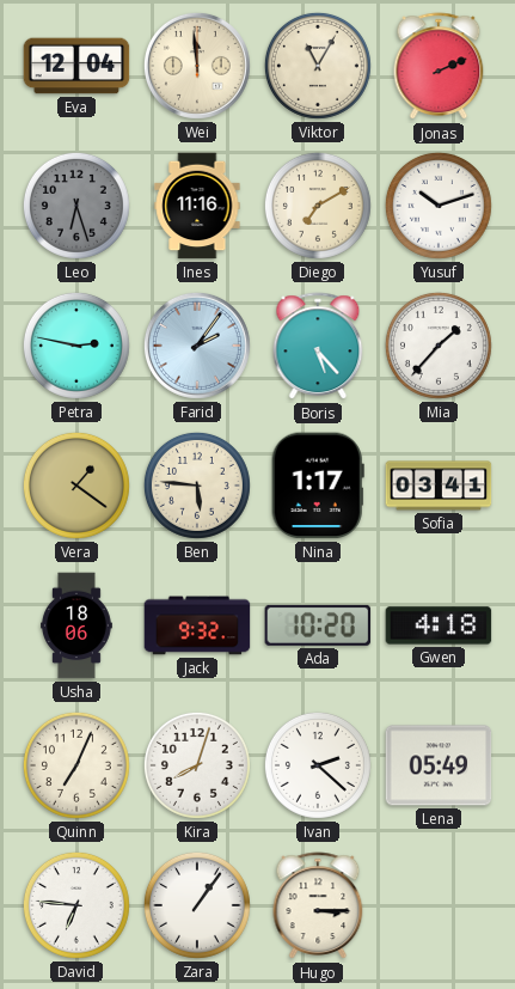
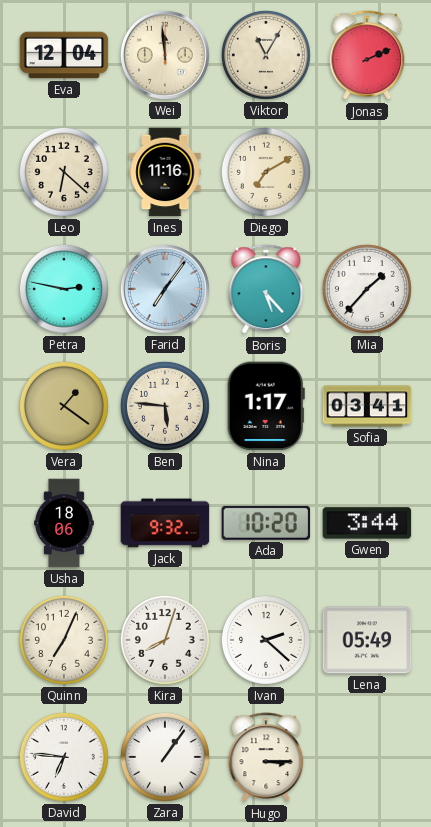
Leo: 6:27 -> 6:22
Leo dial: grey -> cream
Yusuf: 10:12 -> none
Farid: 2:06 -> 7:06
Gwen: 4:18 -> 3:44
